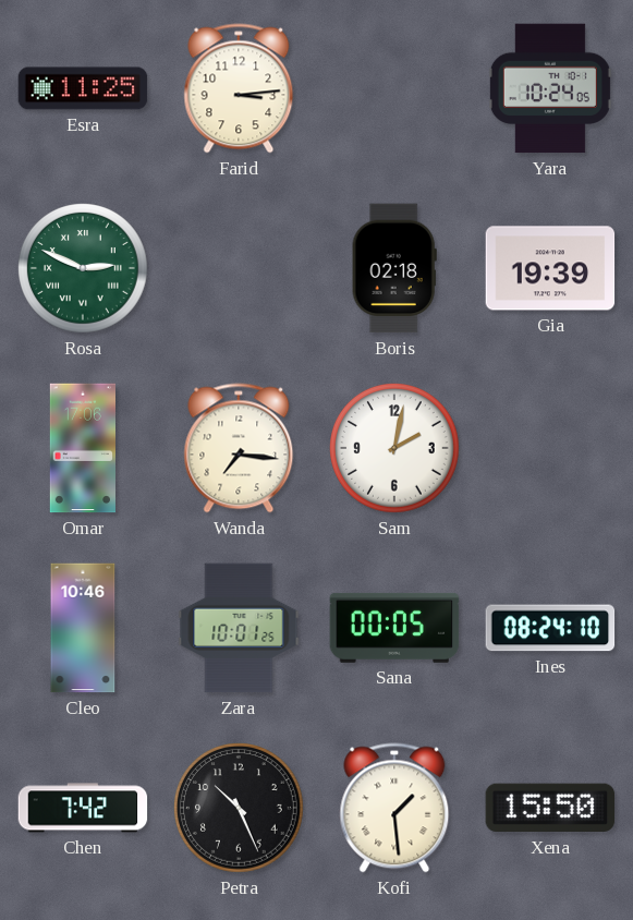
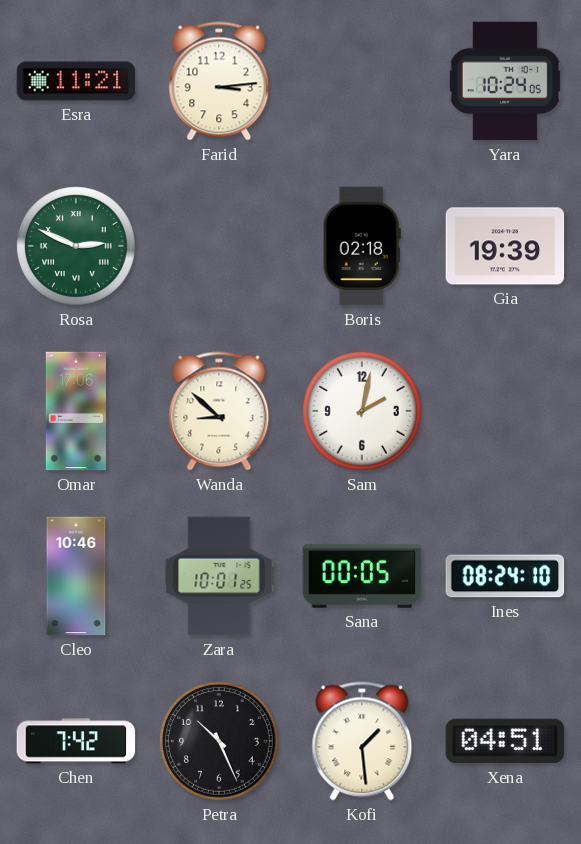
Esra: 11:25 -> 11:21
Wanda: 7:16 -> 8:52
Xena: 15:50 -> 04:51
